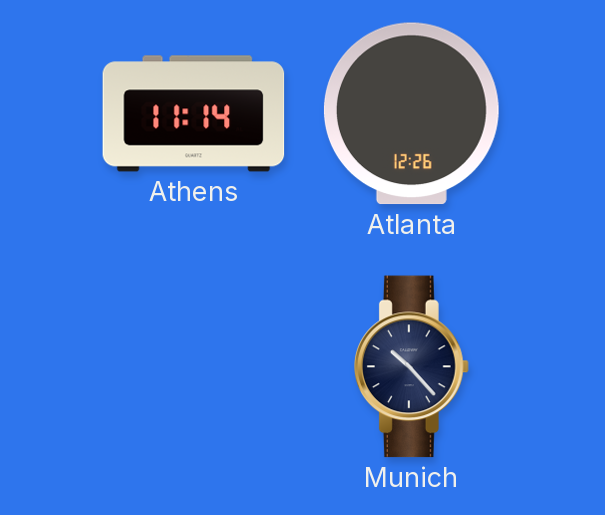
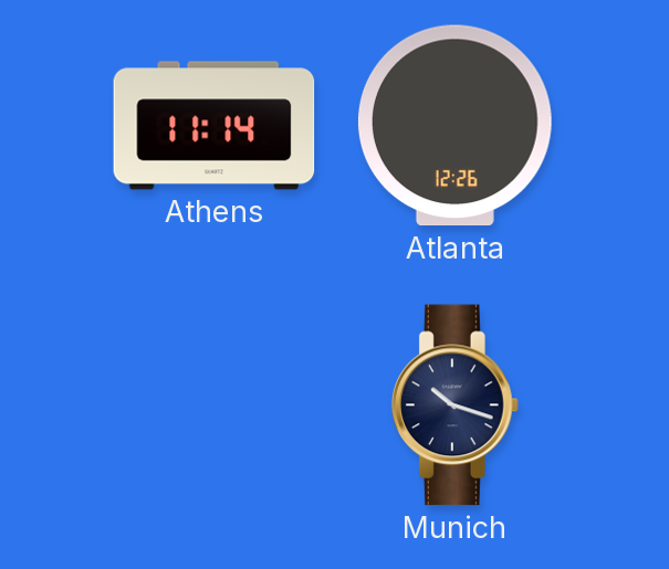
Munich: 10:23 -> 10:18
